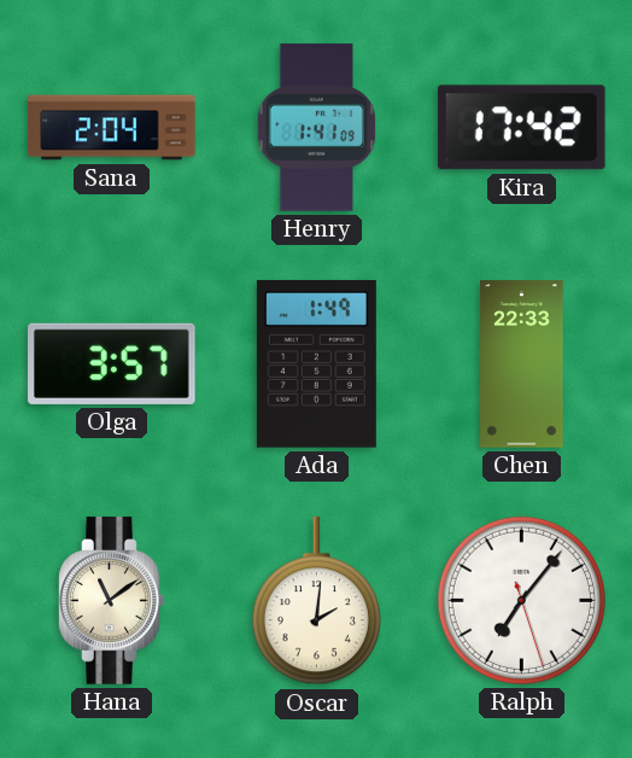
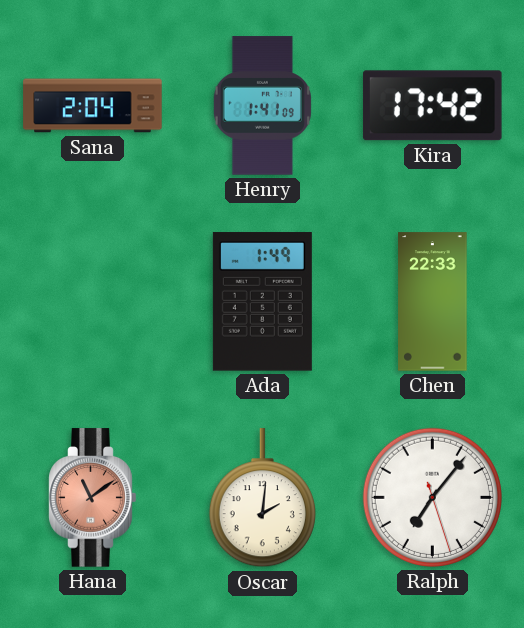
Olga: 3:57 -> none
Hana dial: cream -> salmon
